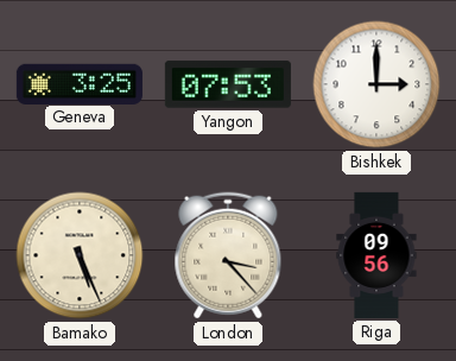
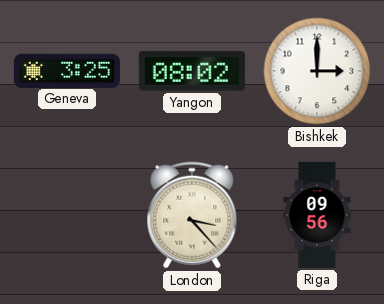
Yangon: 07:53 -> 08:02
Bamako: 5:26 -> none
